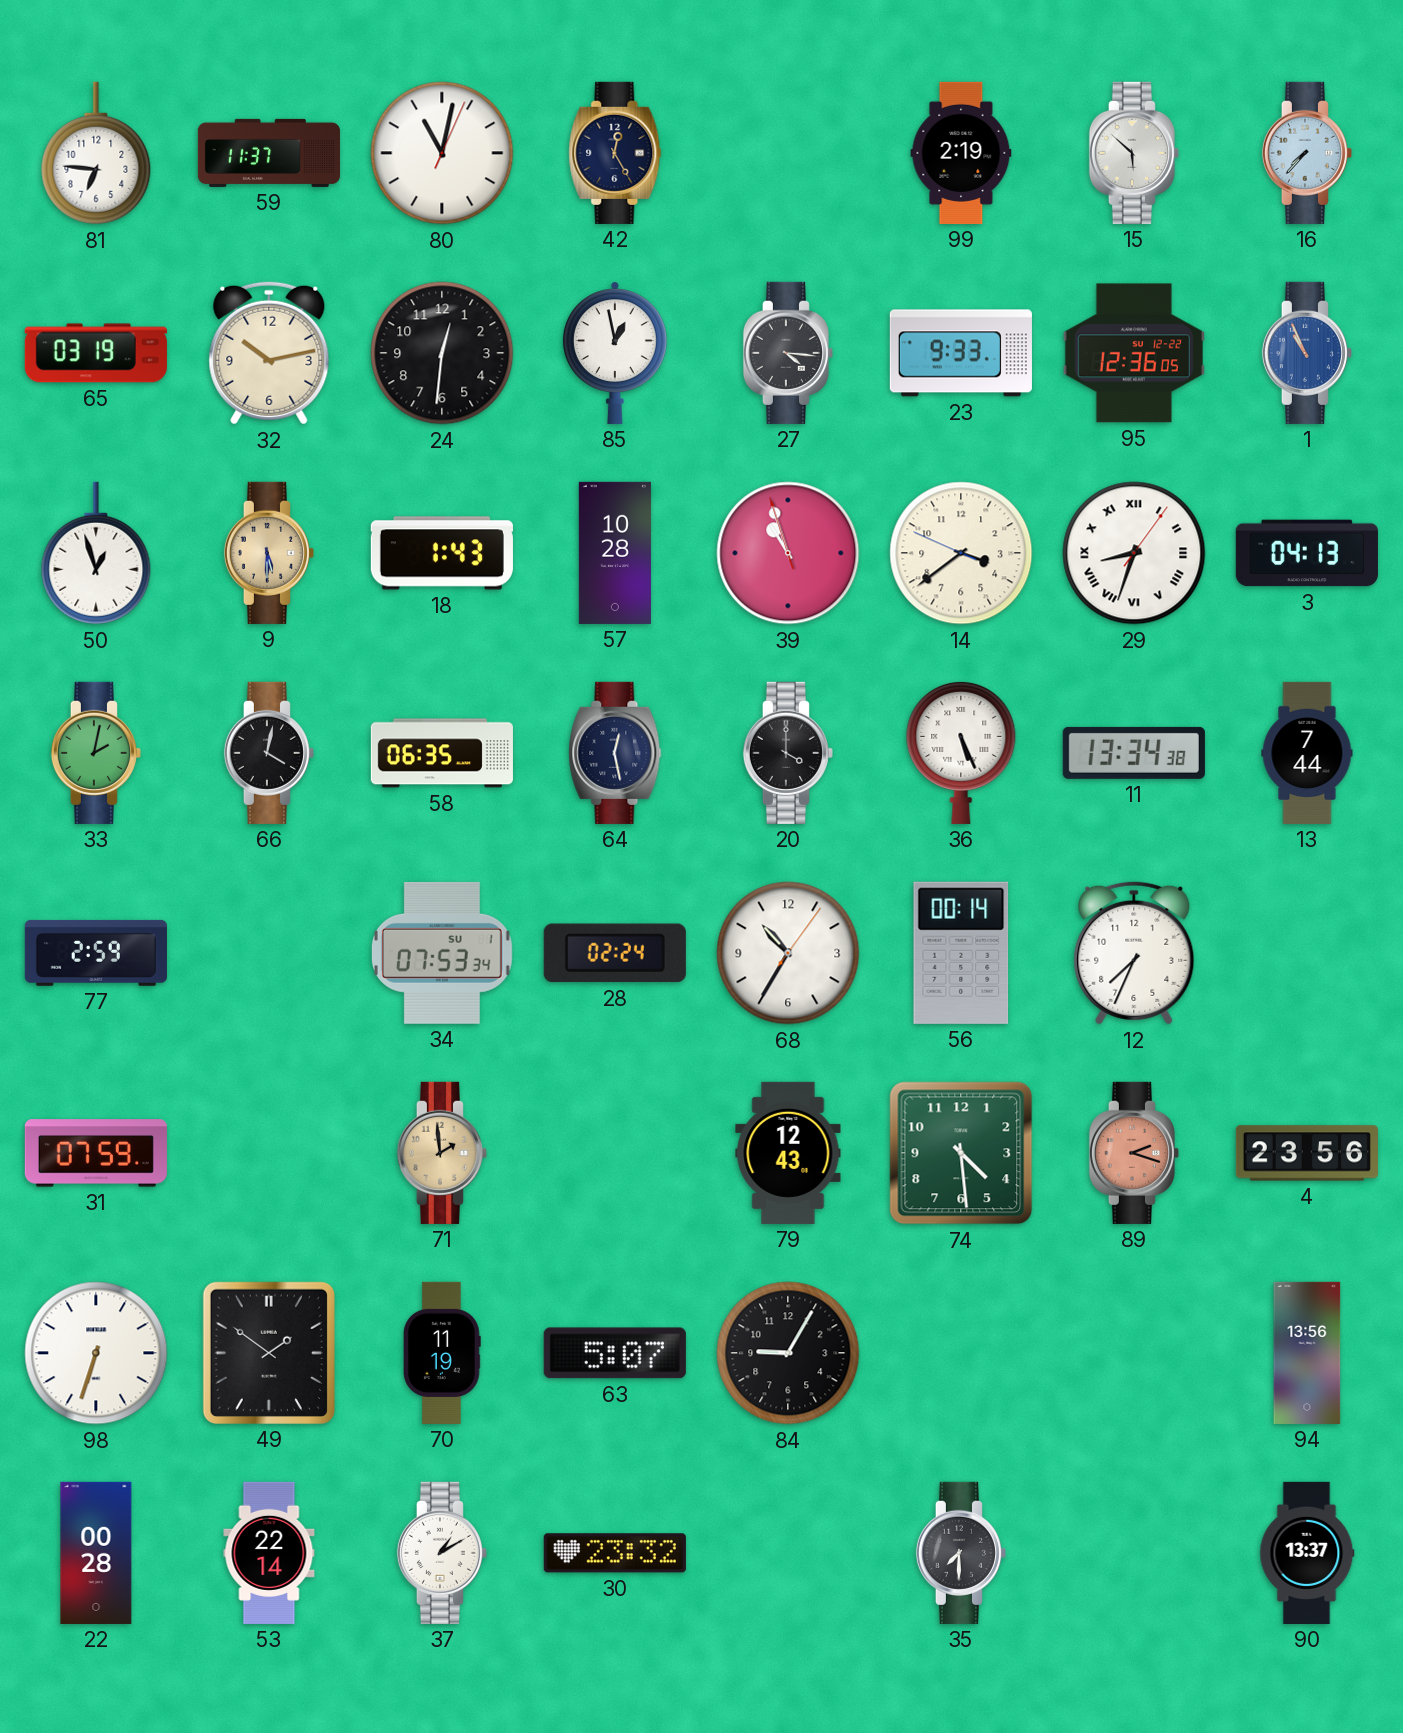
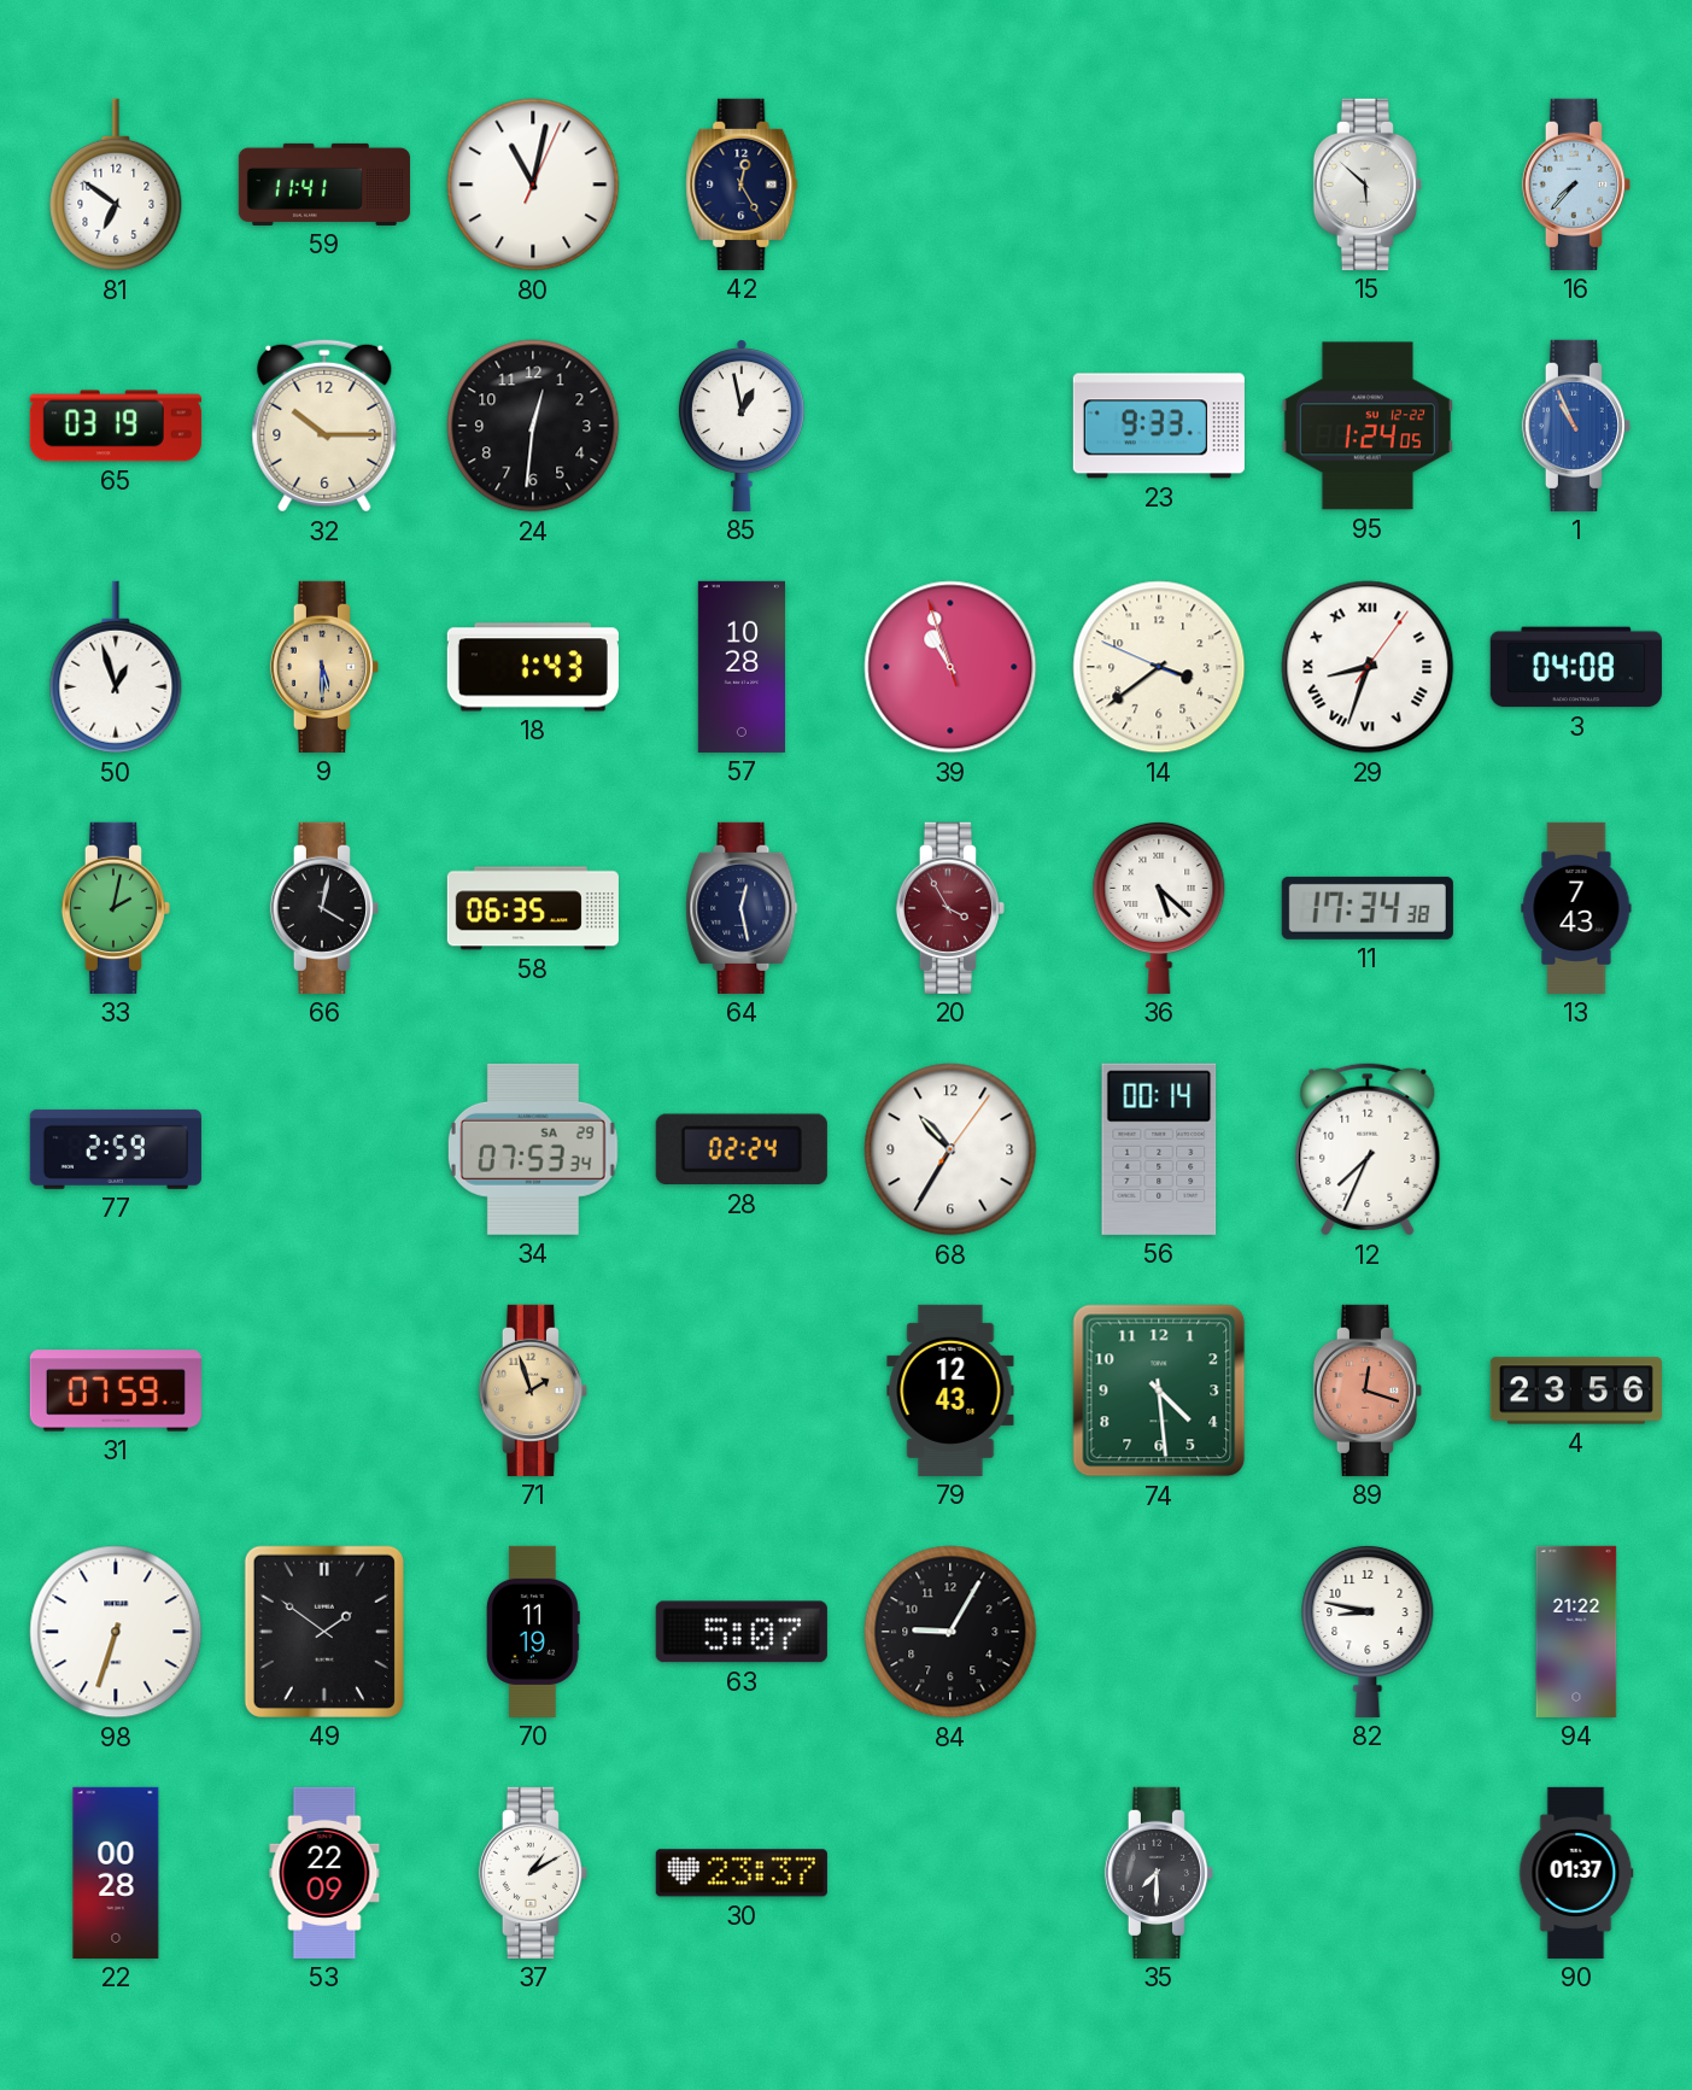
81: 6:46 -> 6:51
59: 11:37 -> 11:41
99: 2:19 -> none
32: 10:13 -> 10:15
27: 4:16 -> none
95: 12:36 -> 1:24
3: 04:13 -> 04:08
20: 4:00 -> 3:55
20 dial: black -> burgundy
36: 5:26 -> 5:22
11: 13:34 -> 17:34
13: 7:44 -> 7:43
34 date: SU 1 -> SA 29
71: 1:59 -> 1:57
89: 2:18 -> 12:18
82: none -> 8:47
94: 13:56 -> 21:22
53: 22:14 -> 22:09
30: 23:32 -> 23:37
90: 13:37 -> 01:37
